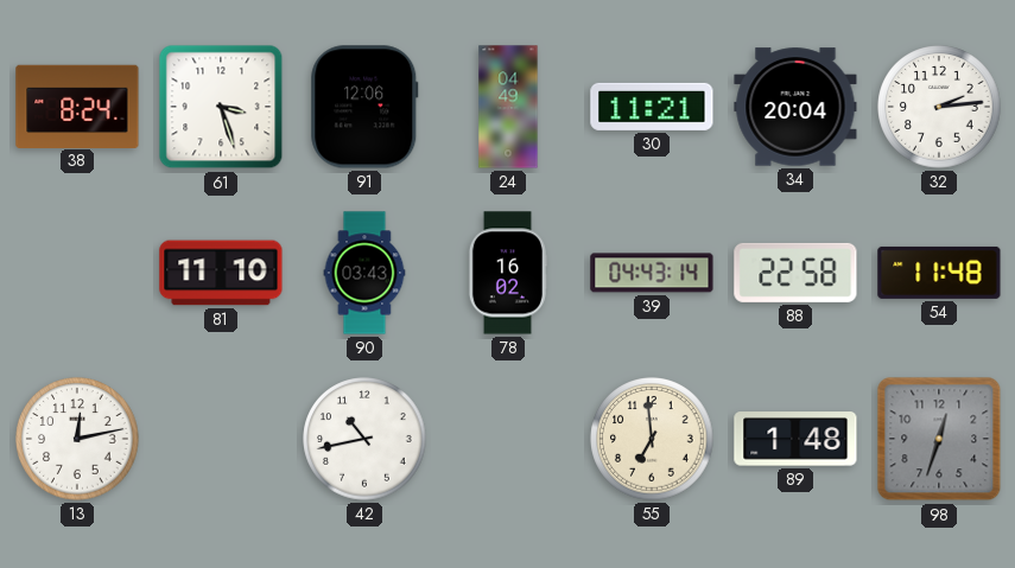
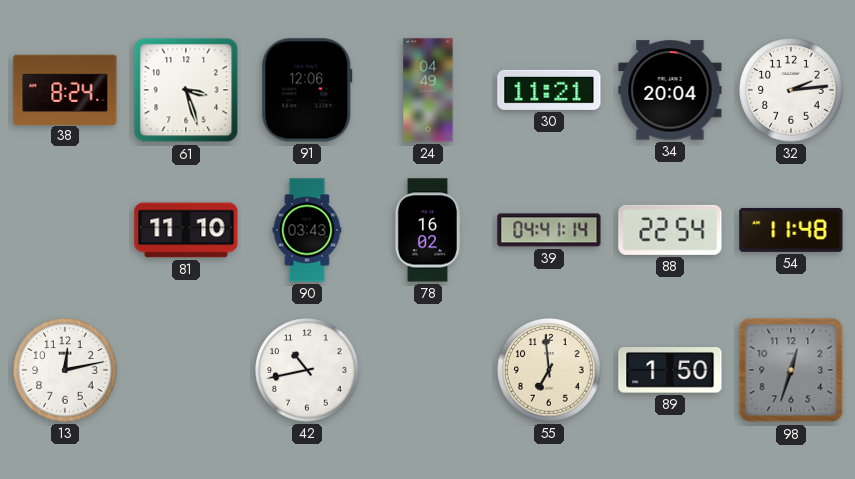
39: 04:43 -> 04:41
88: 22:58 -> 22:54
89: 1:48 -> 1:50
